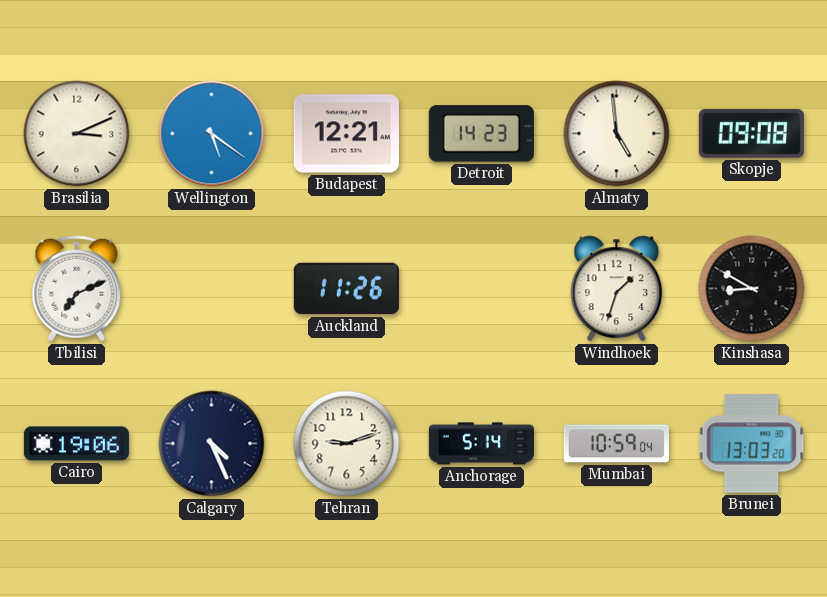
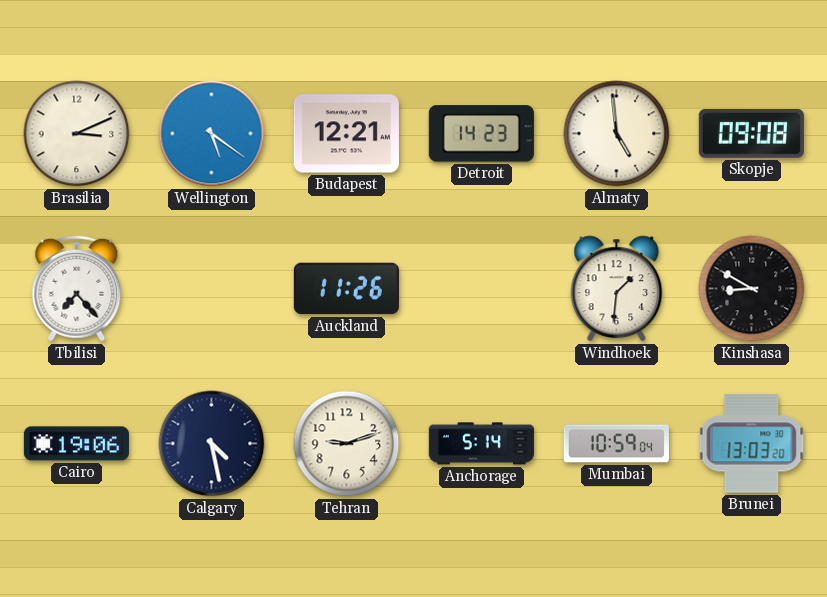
Tbilisi: 7:11 -> 7:23
Windhoek: 1:33 -> 1:31
Calgary: 4:26 -> 4:28
